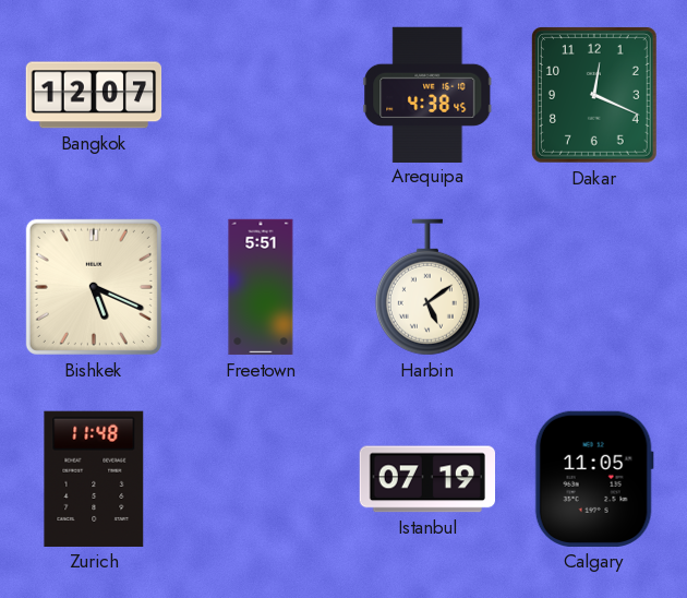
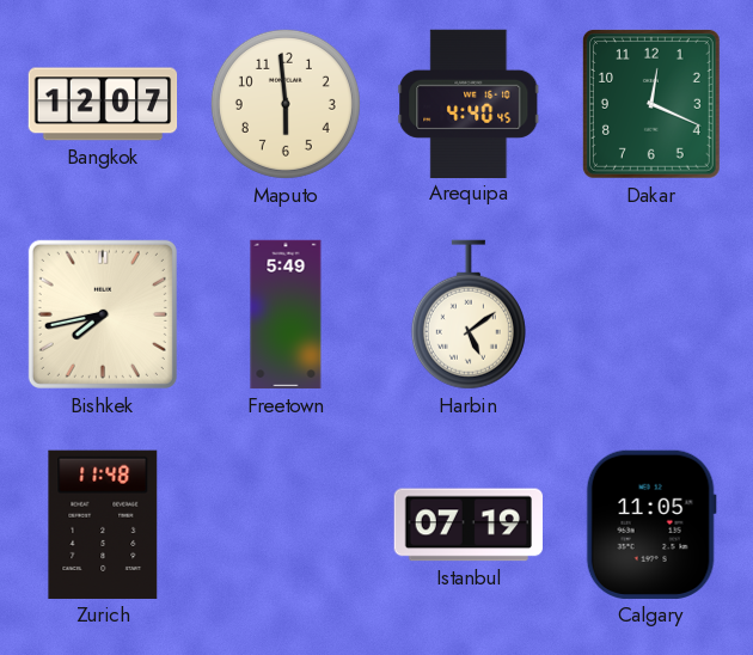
Maputo: none -> 5:59
Arequipa: 4:38 -> 4:40
Bishkek: 5:19 -> 7:43
Freetown: 5:51 -> 5:49
